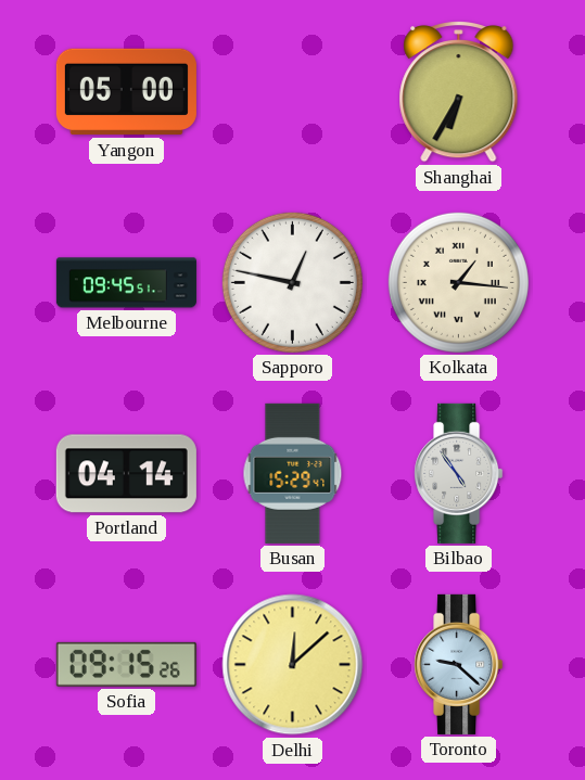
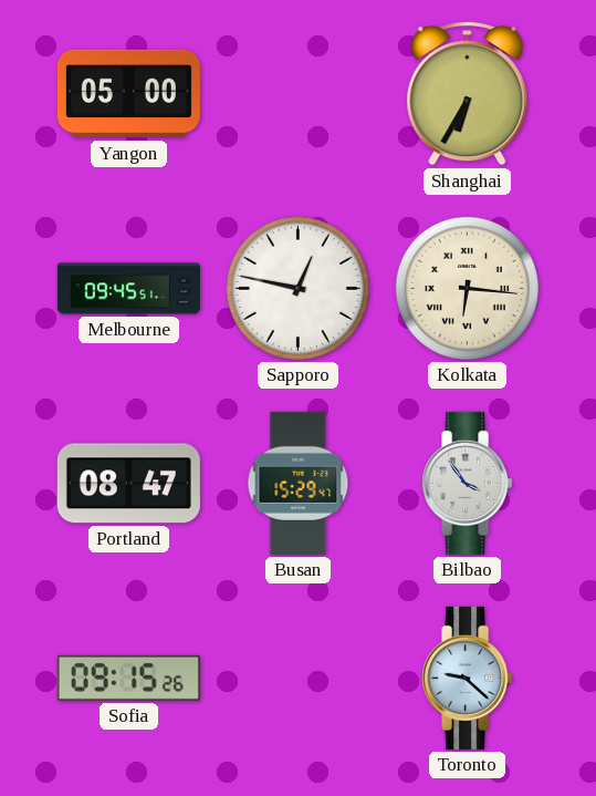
Kolkata: 1:16 -> 6:16
Portland: 04:14 -> 08:47
Bilbao: 4:54 -> 3:54
Delhi: 12:08 -> none
